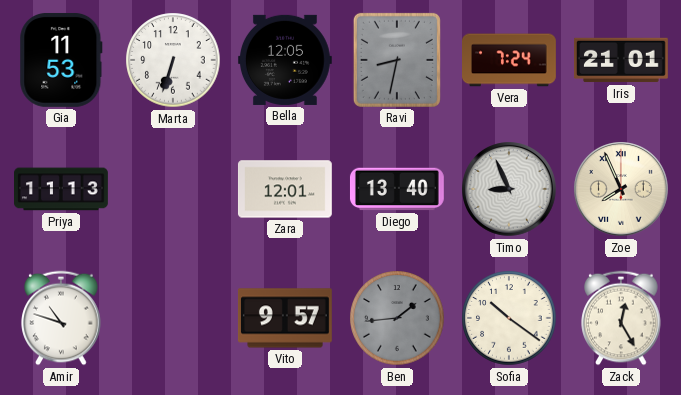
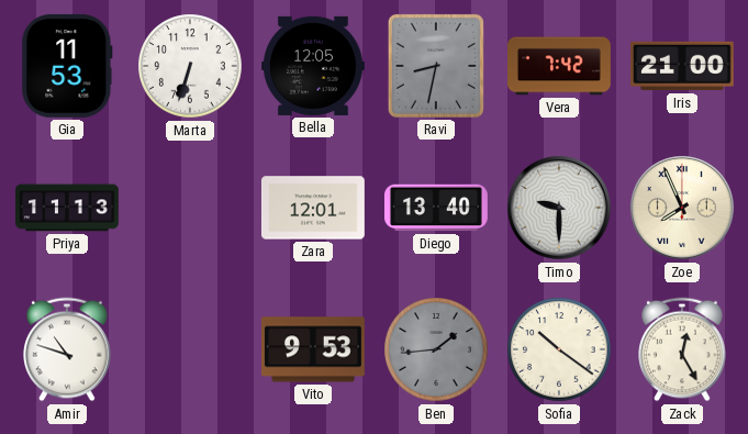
Vera: 7:24 -> 7:42
Iris: 21:01 -> 21:00
Timo: 8:56 -> 9:30
Vito: 9:57 -> 9:53
